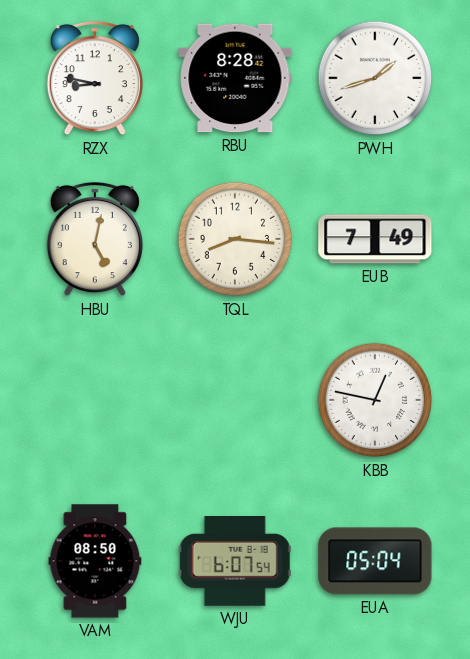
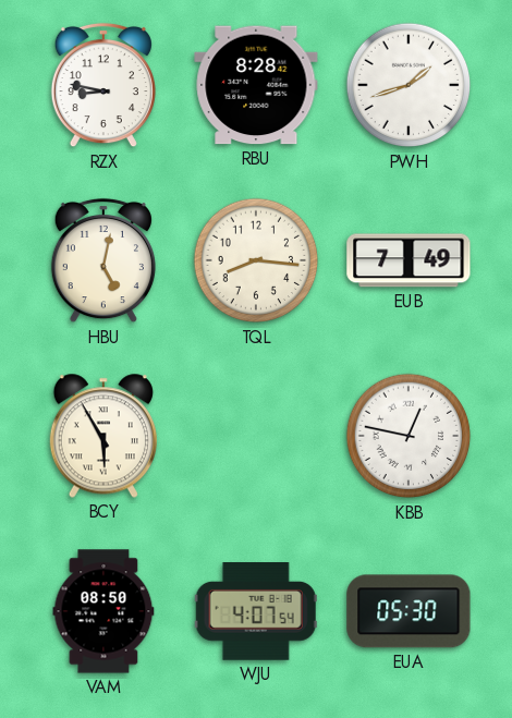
BCY: none -> 5:55
WJU: 6:07 -> 4:07
EUA: 05:04 -> 05:30
